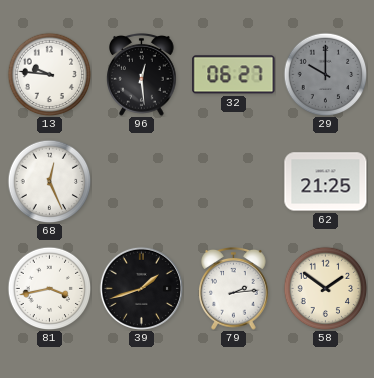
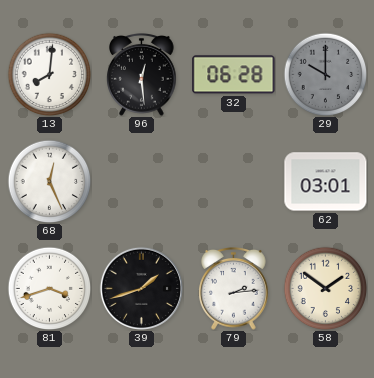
13: 9:46 -> 8:01
32: 06:27 -> 06:28
62: 21:25 -> 03:01
81: 3:43 -> 3:42
